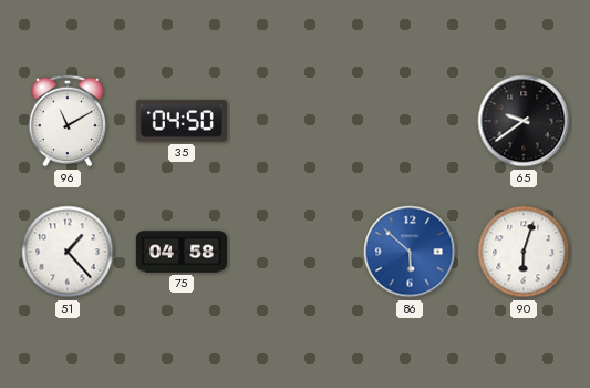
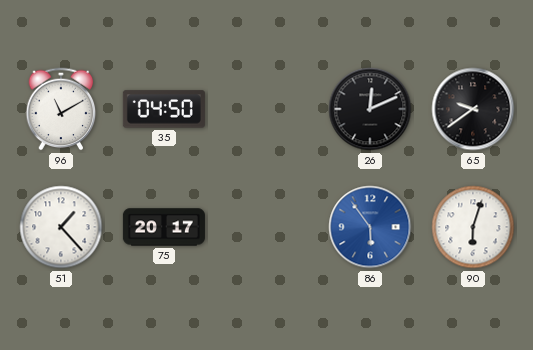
26: none -> 12:11
75: 04:58 -> 20:17
86: 5:52 -> 5:54
